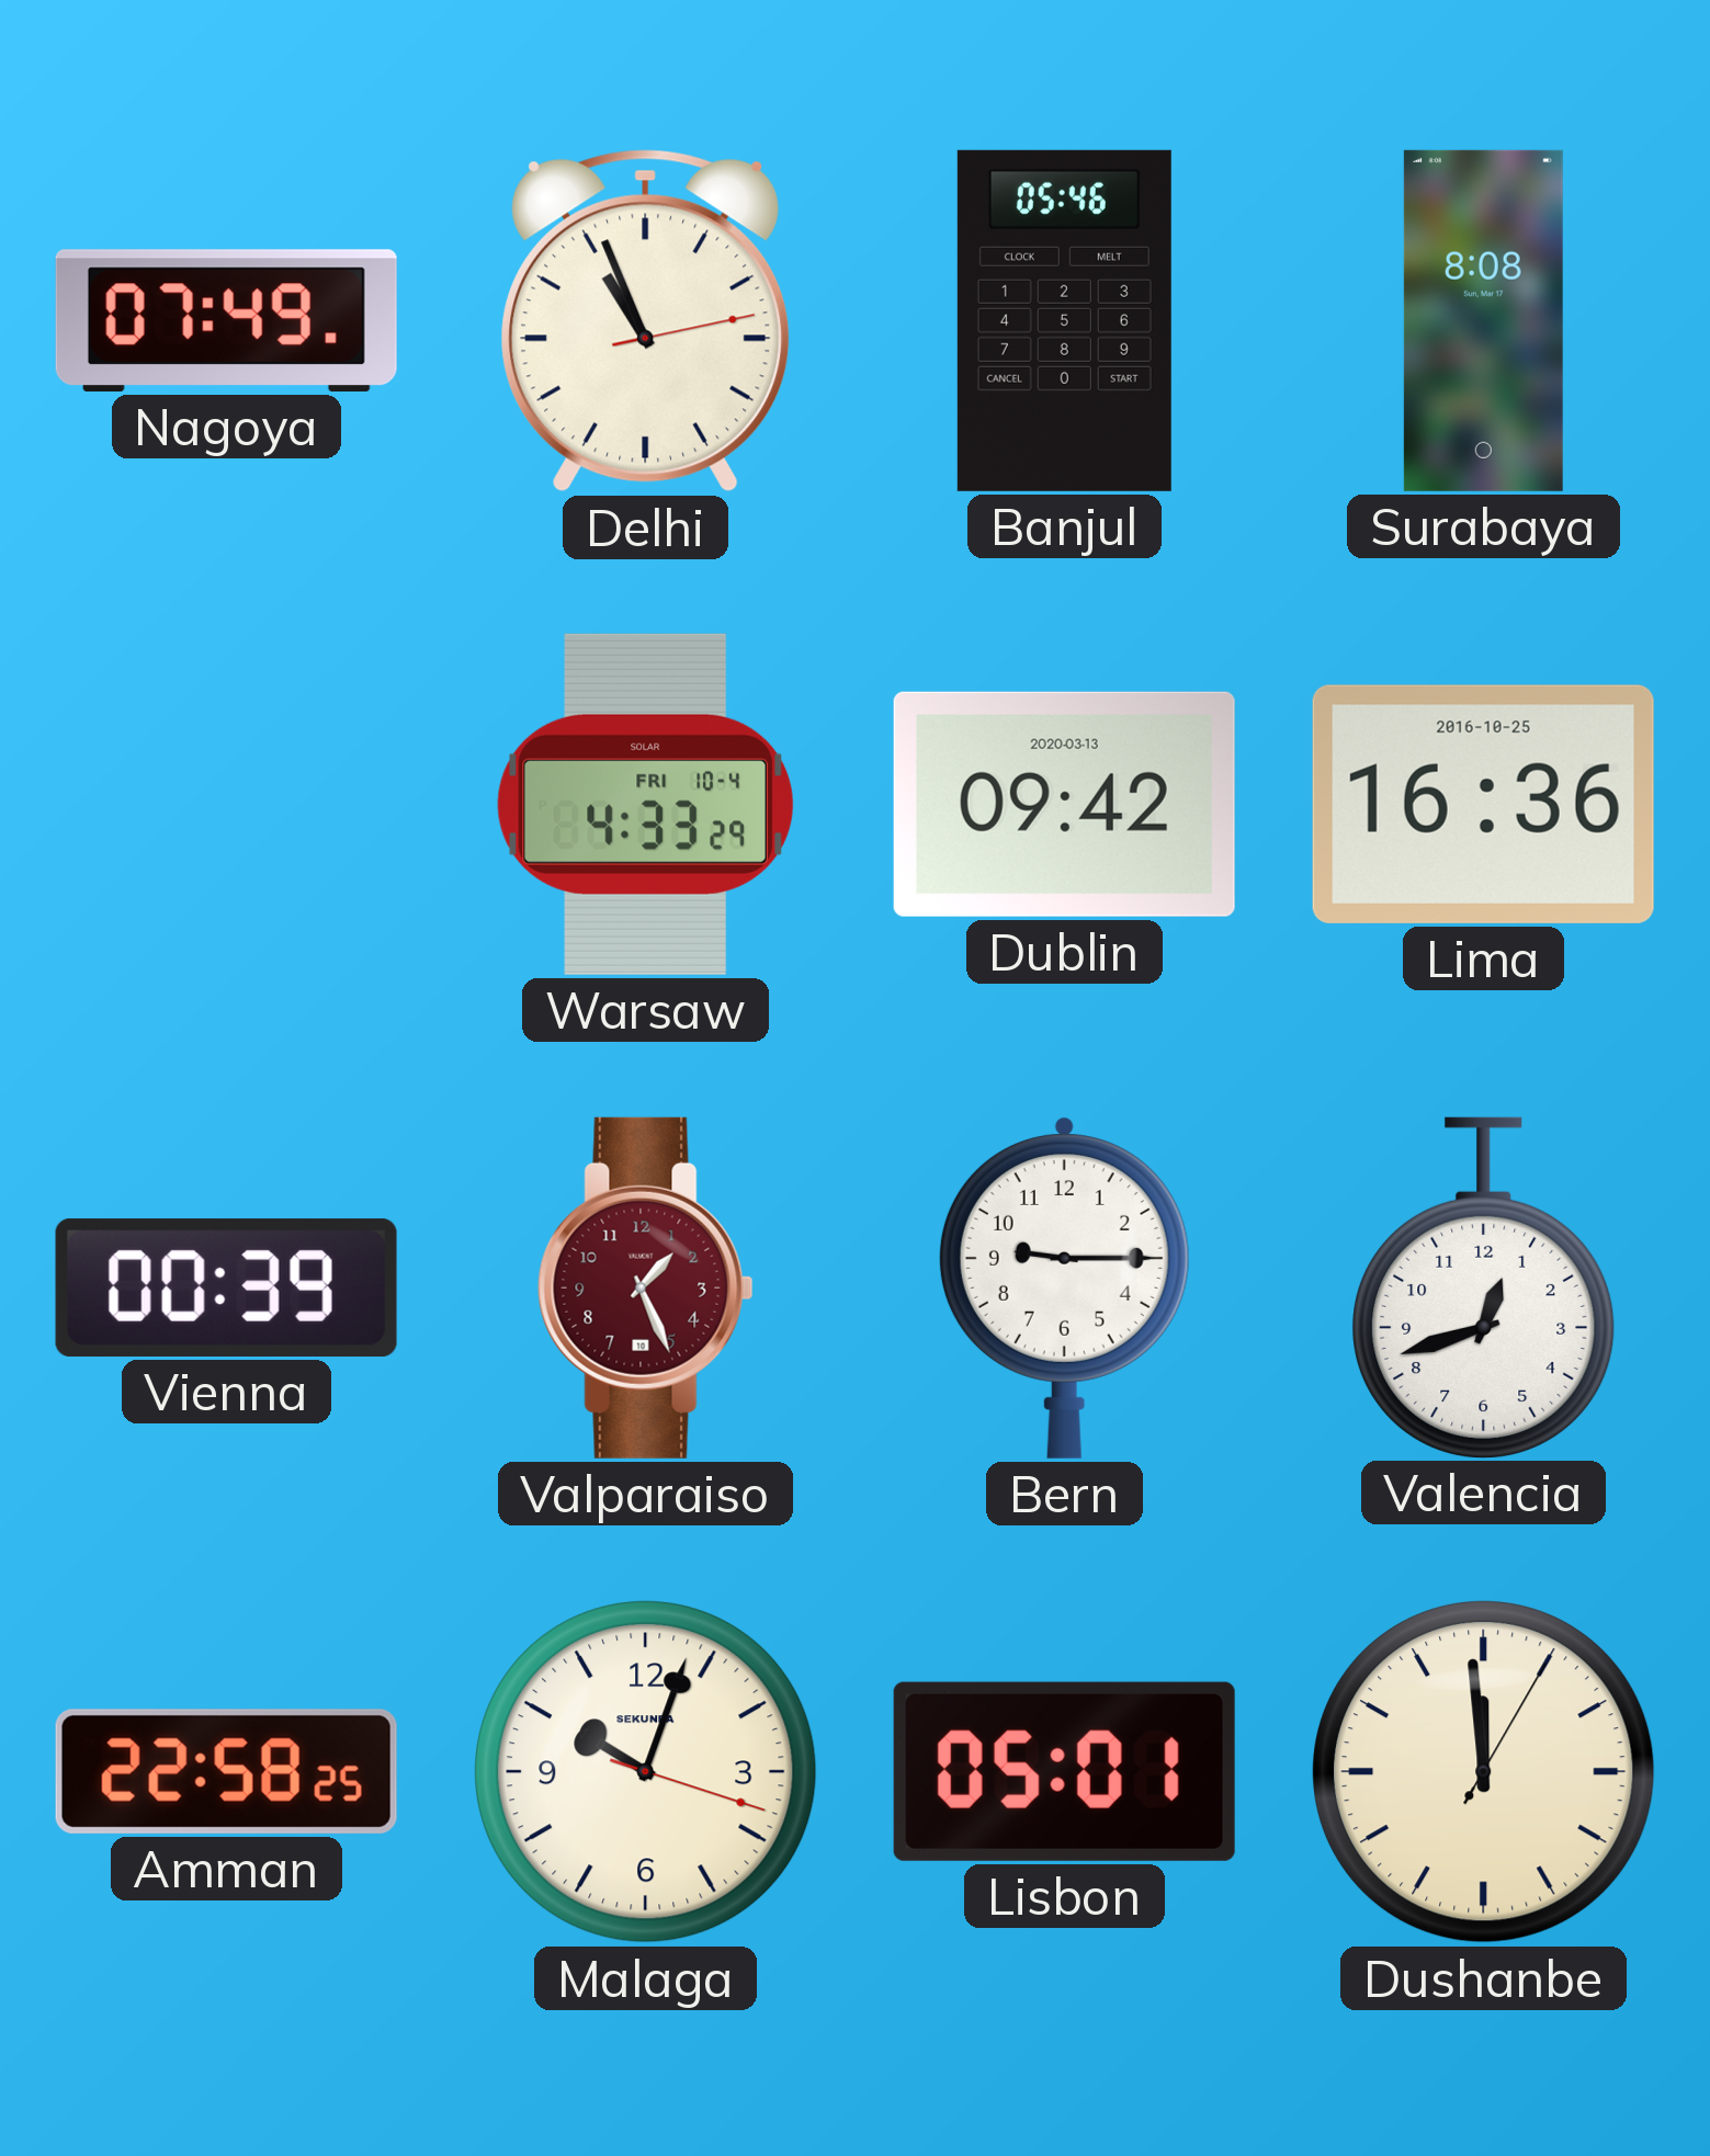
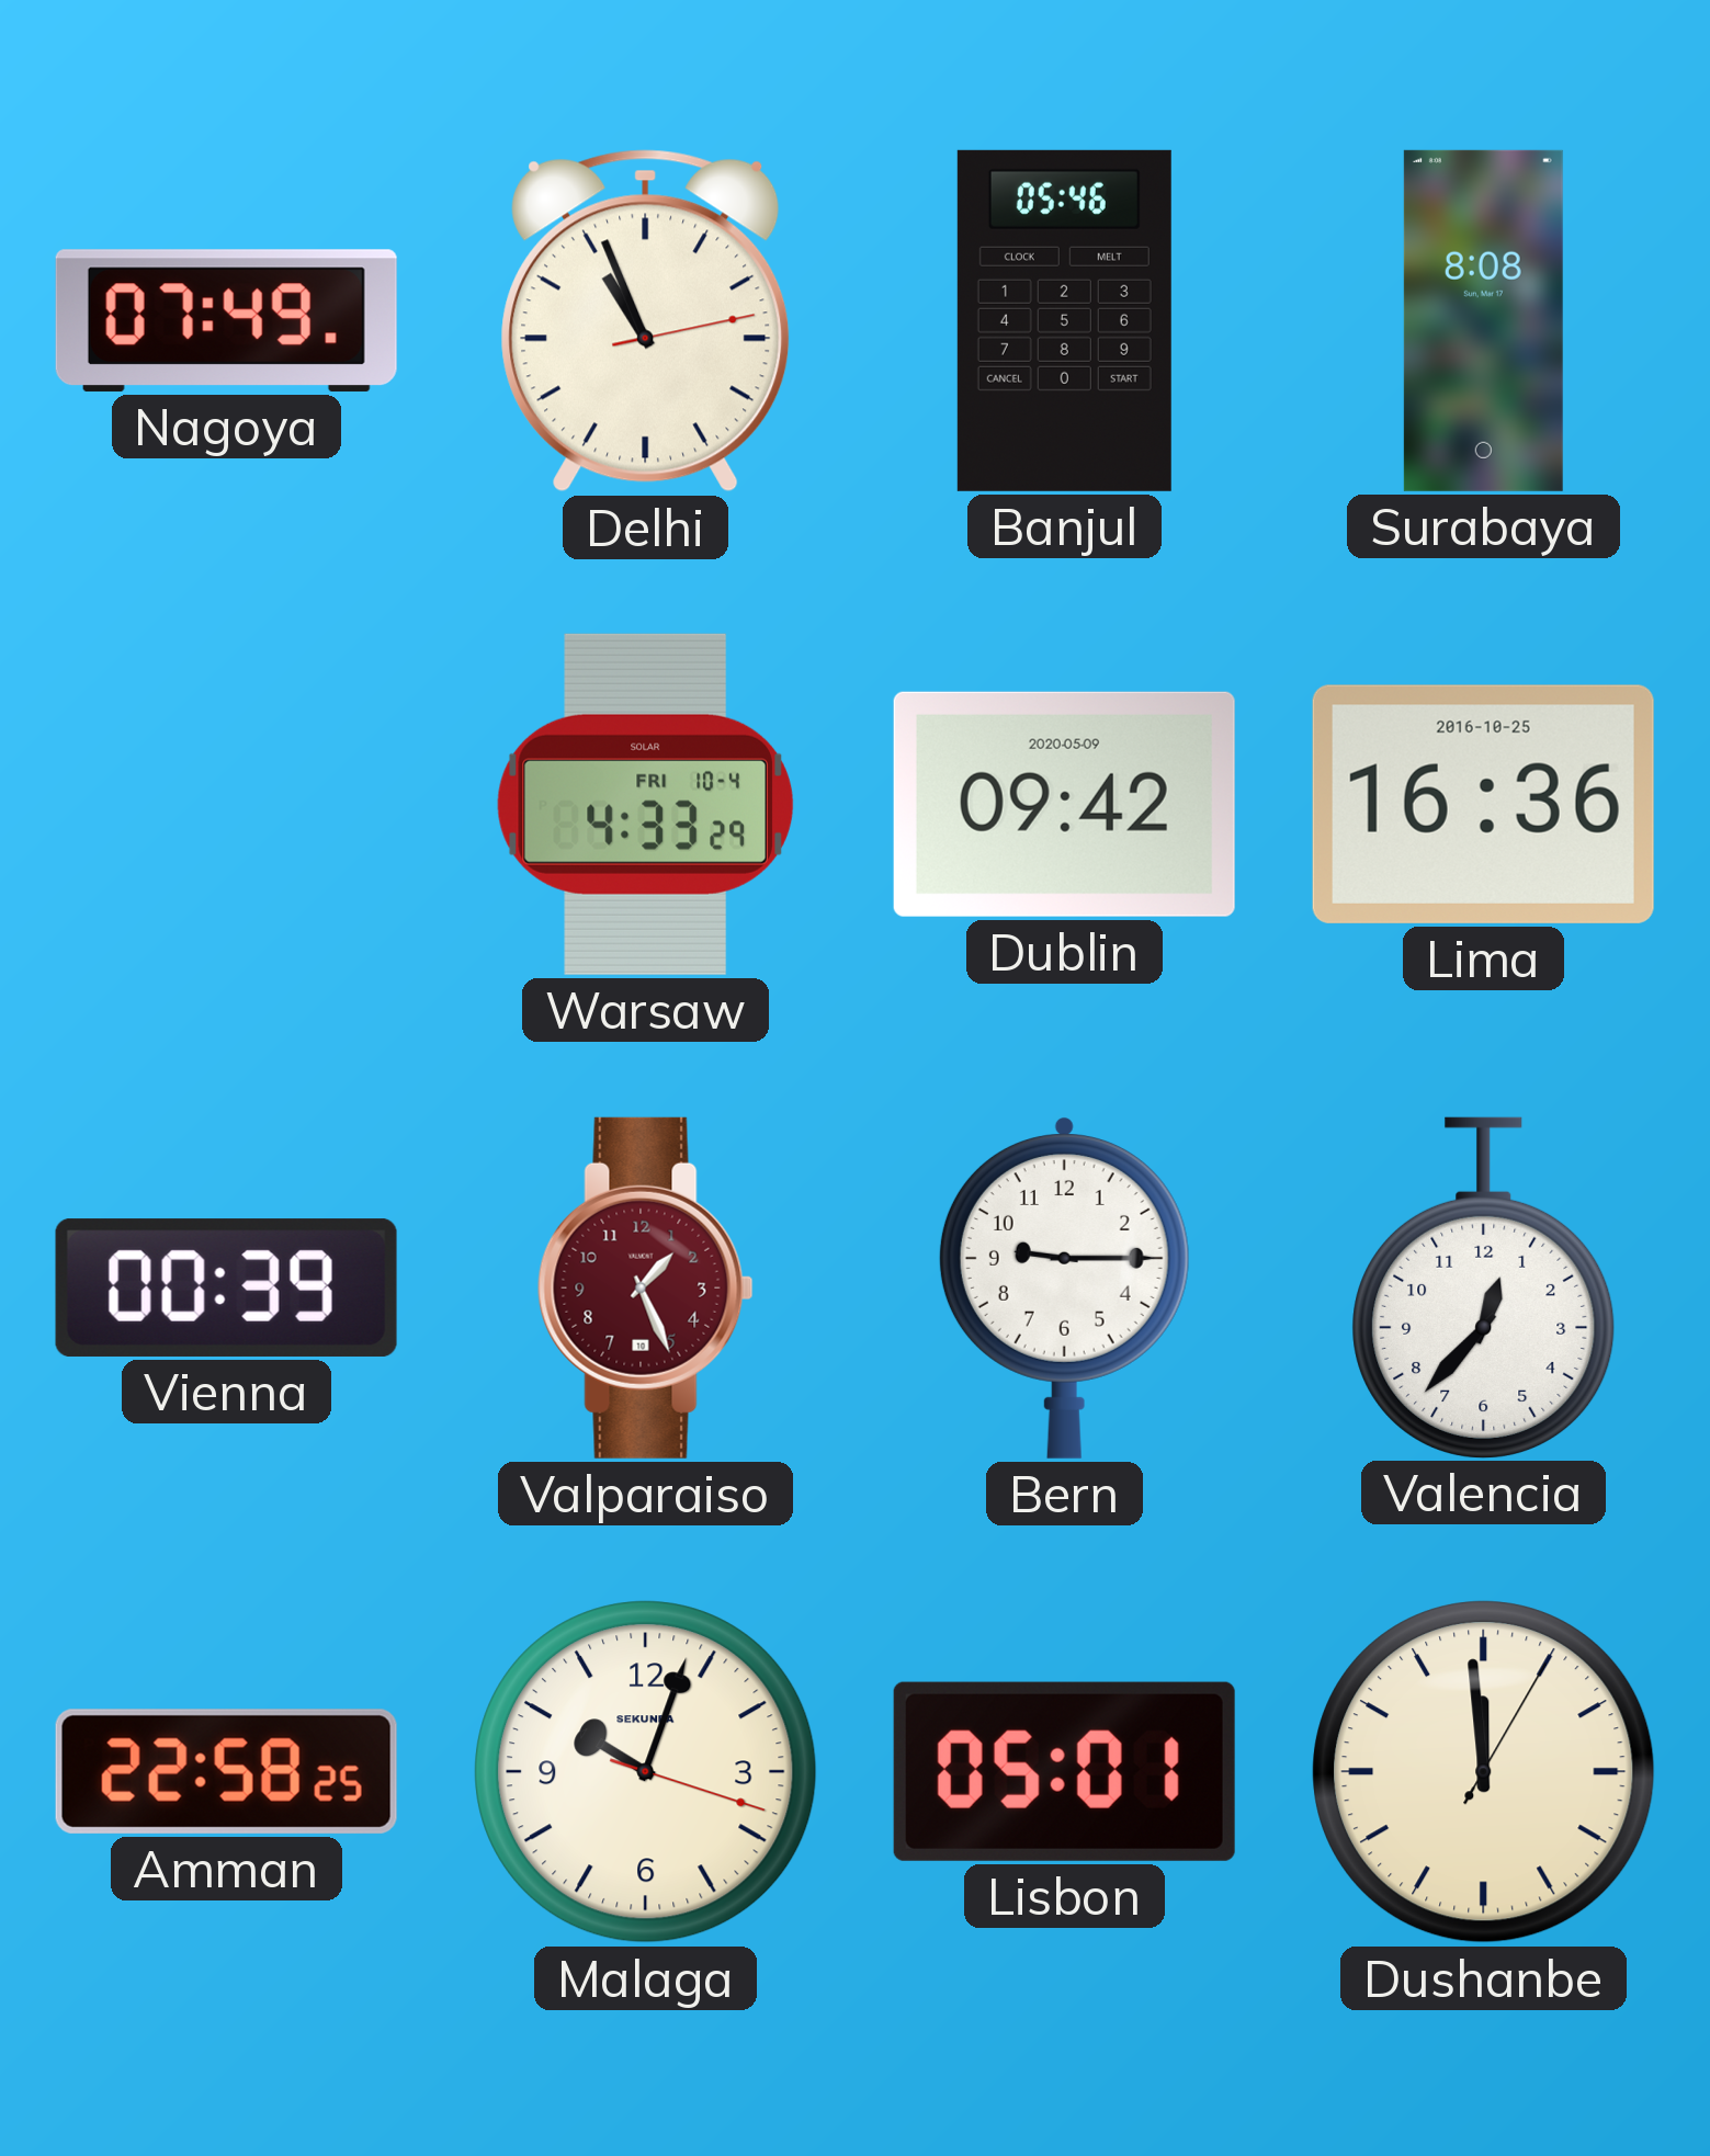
Dublin date: 2020-03-13 -> 2020-05-09
Valencia: 12:42 -> 12:37
